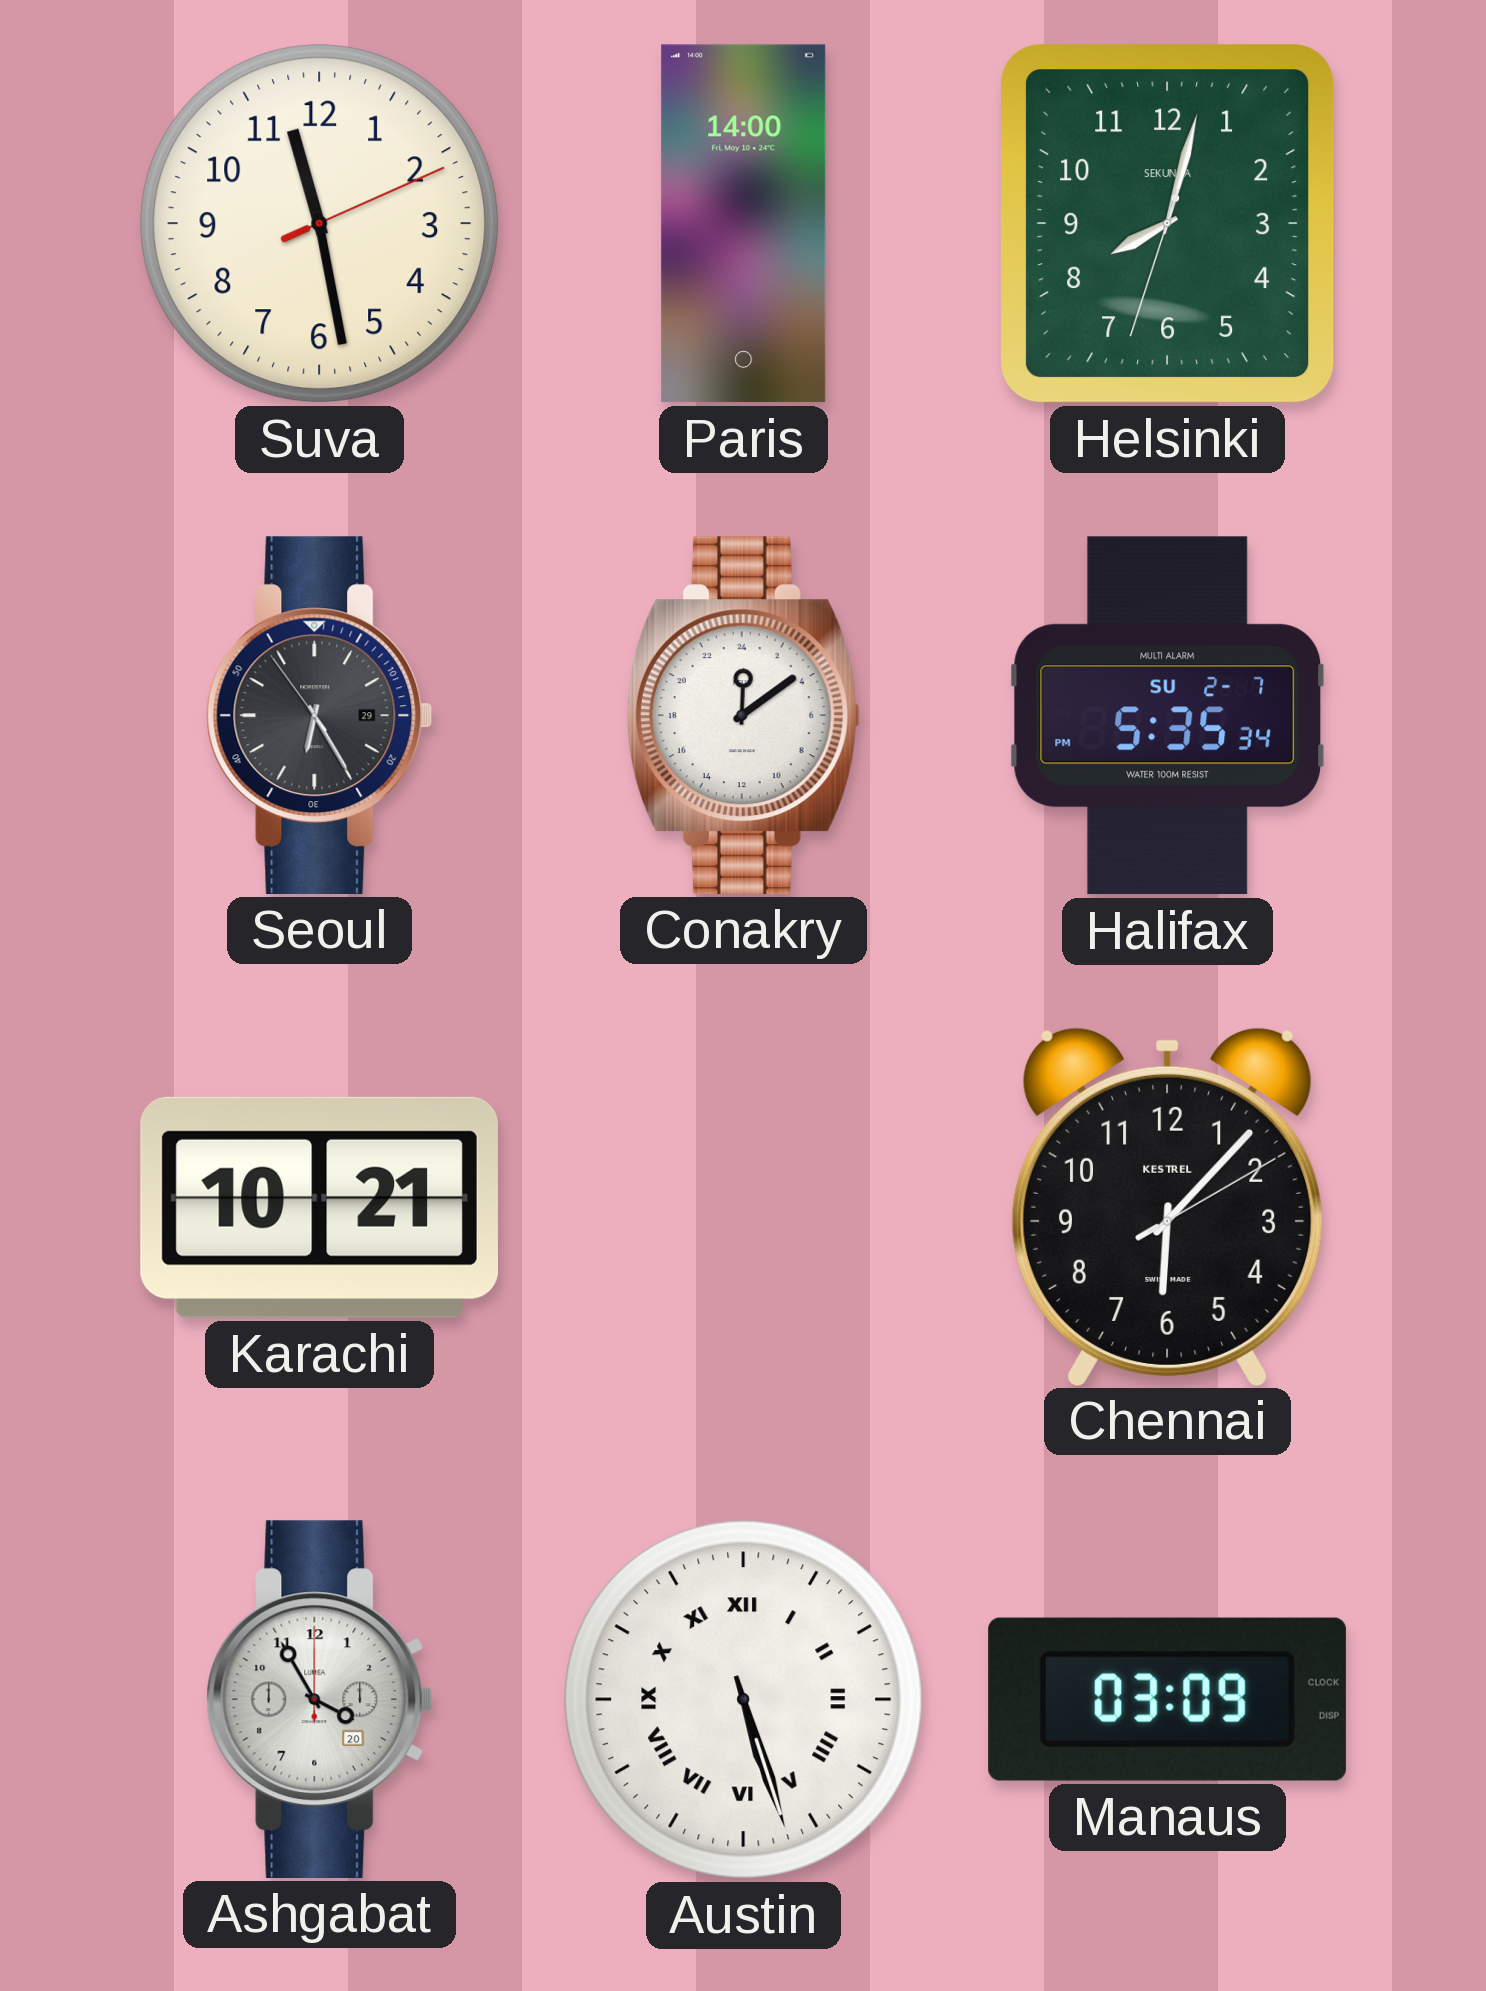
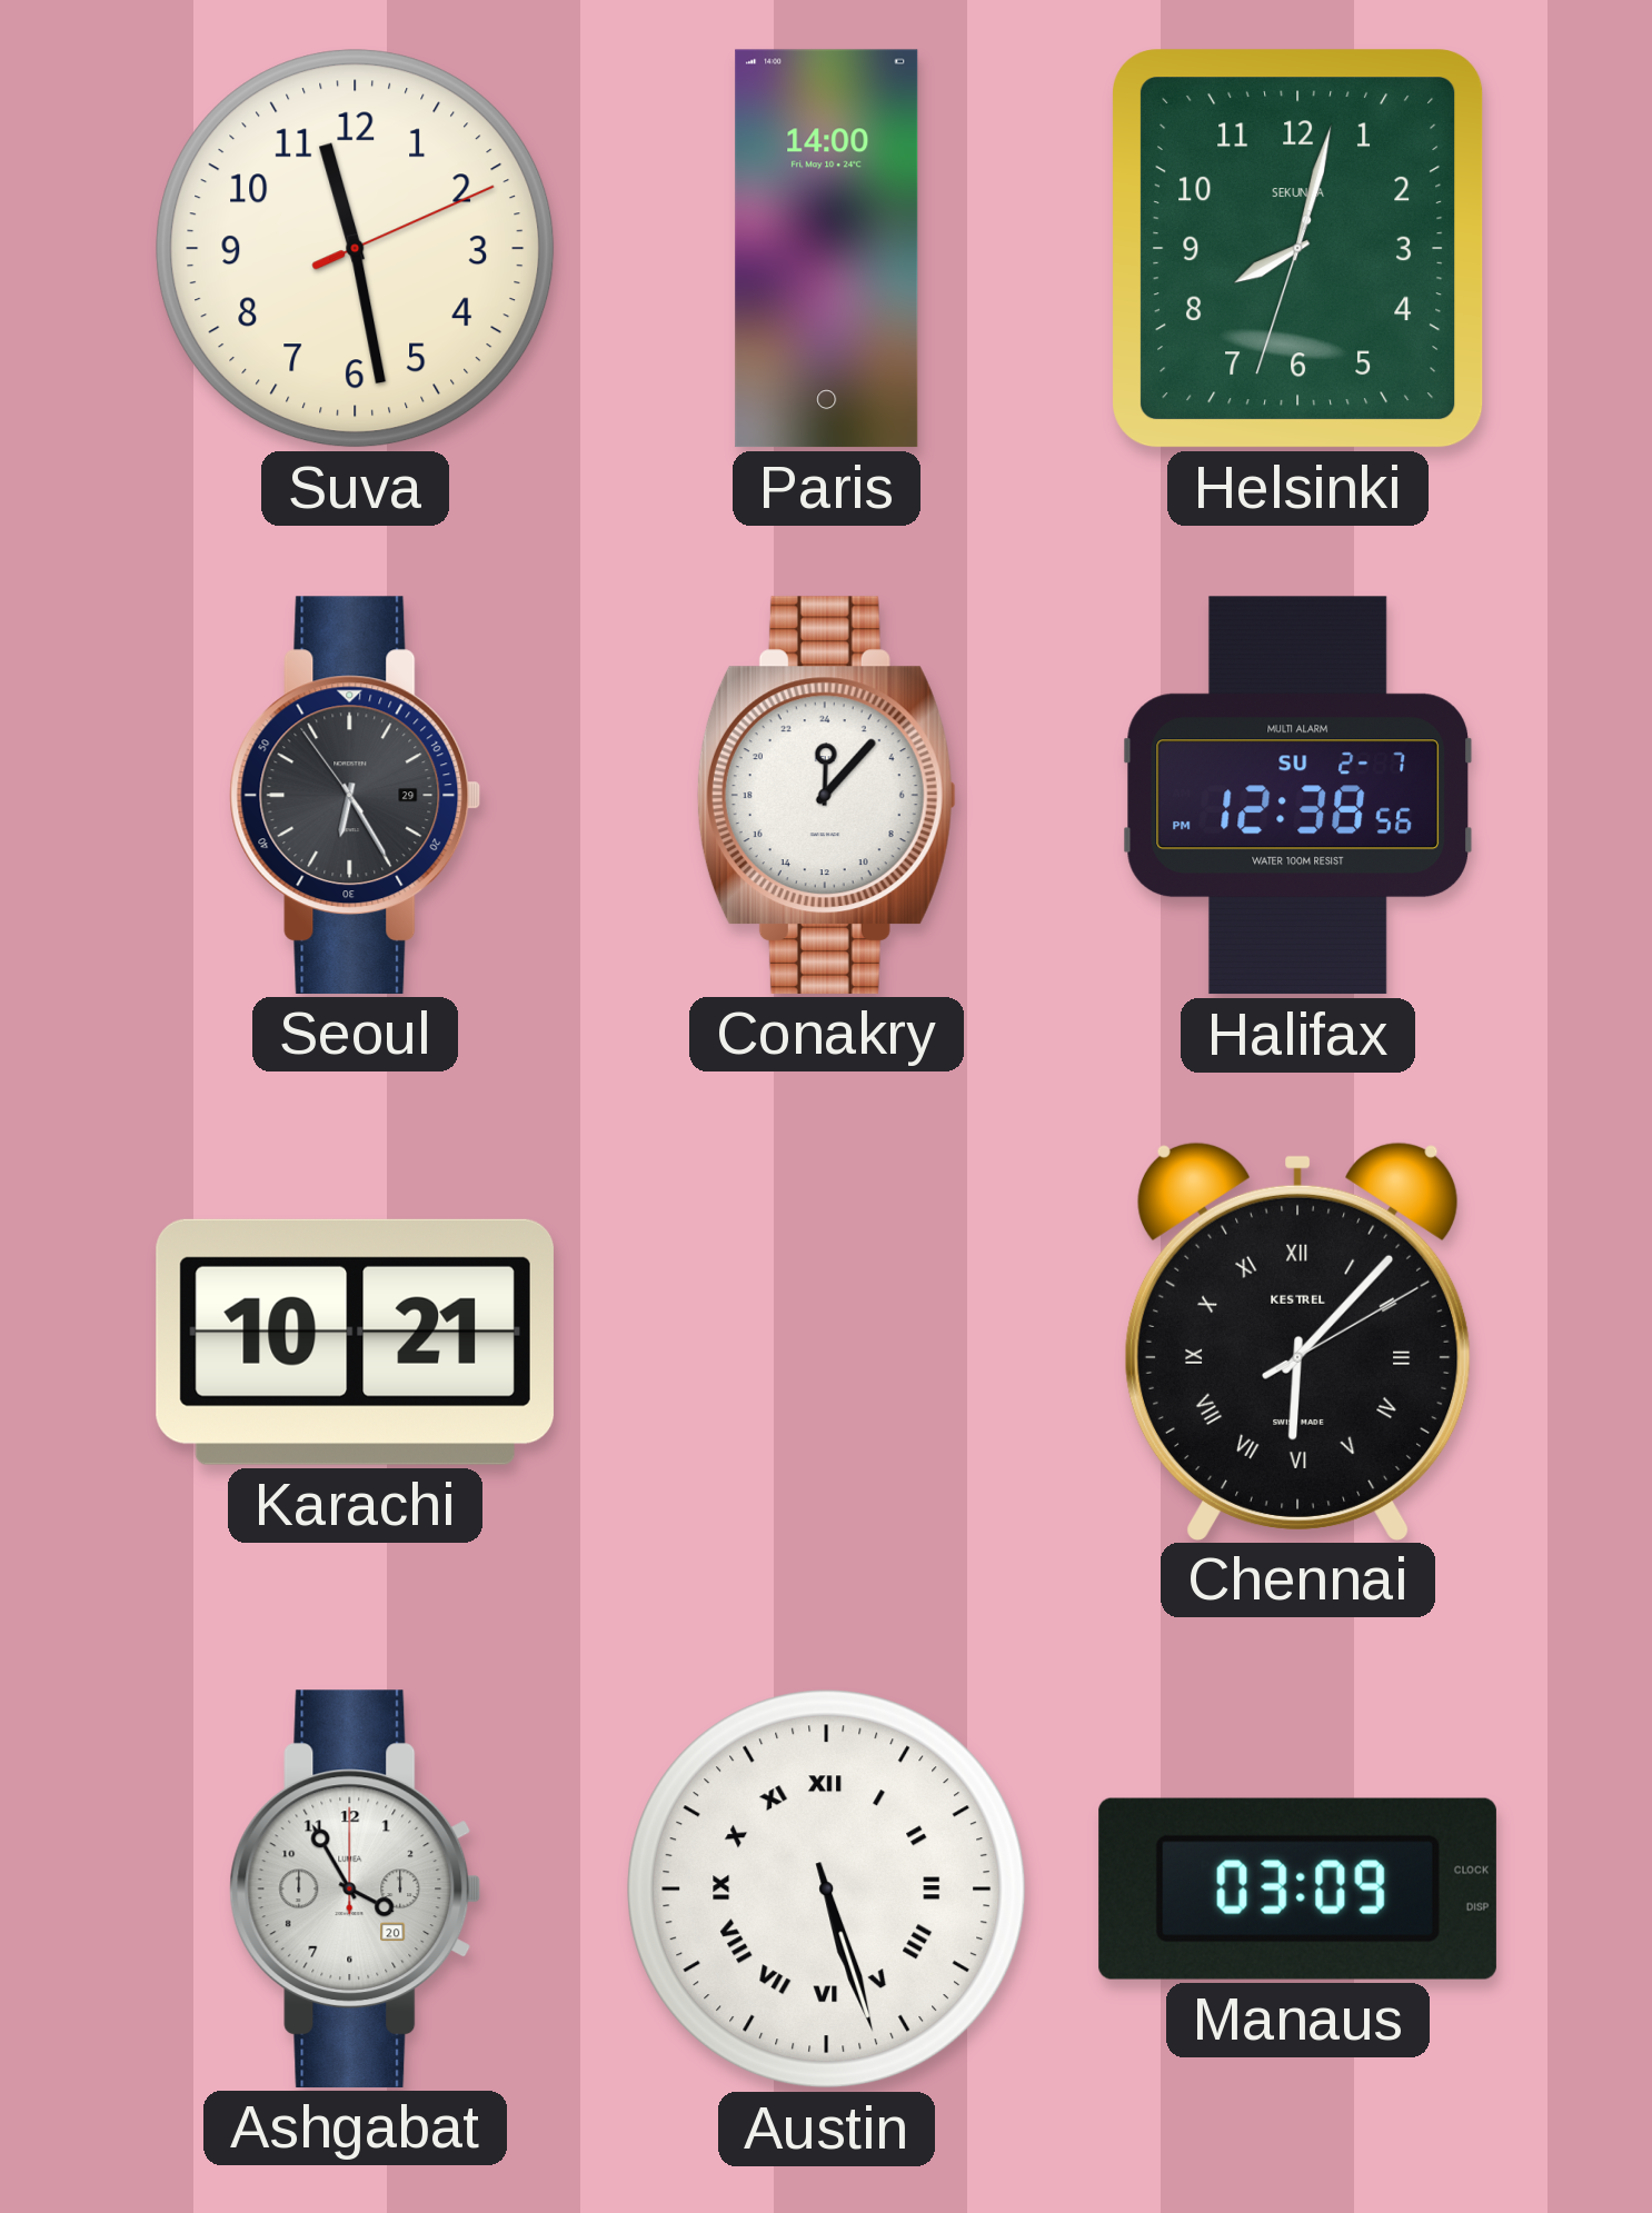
Conakry: 0:09 -> 0:07
Halifax: 5:35 -> 12:38
Chennai numerals: Arabic -> Roman
